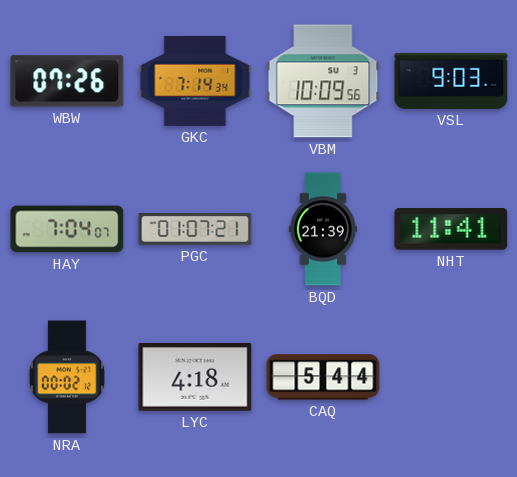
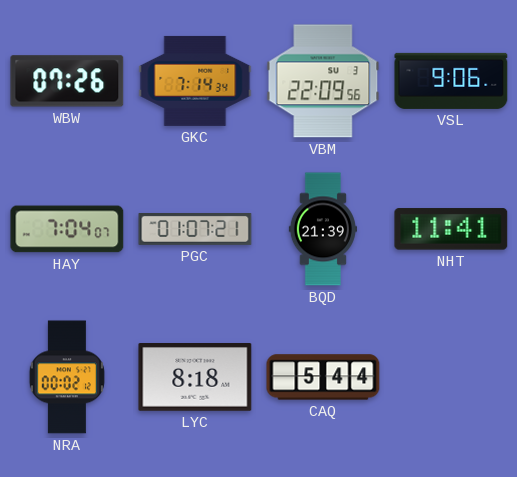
VBM: 10:09 -> 22:09
VSL: 9:03 -> 9:06
LYC: 4:18 -> 8:18
